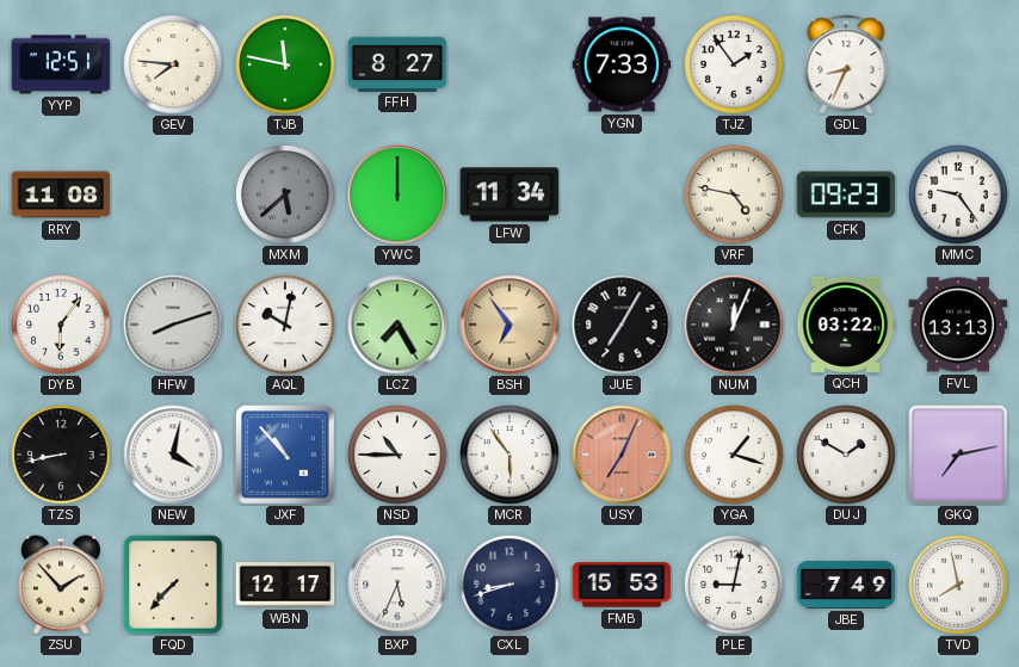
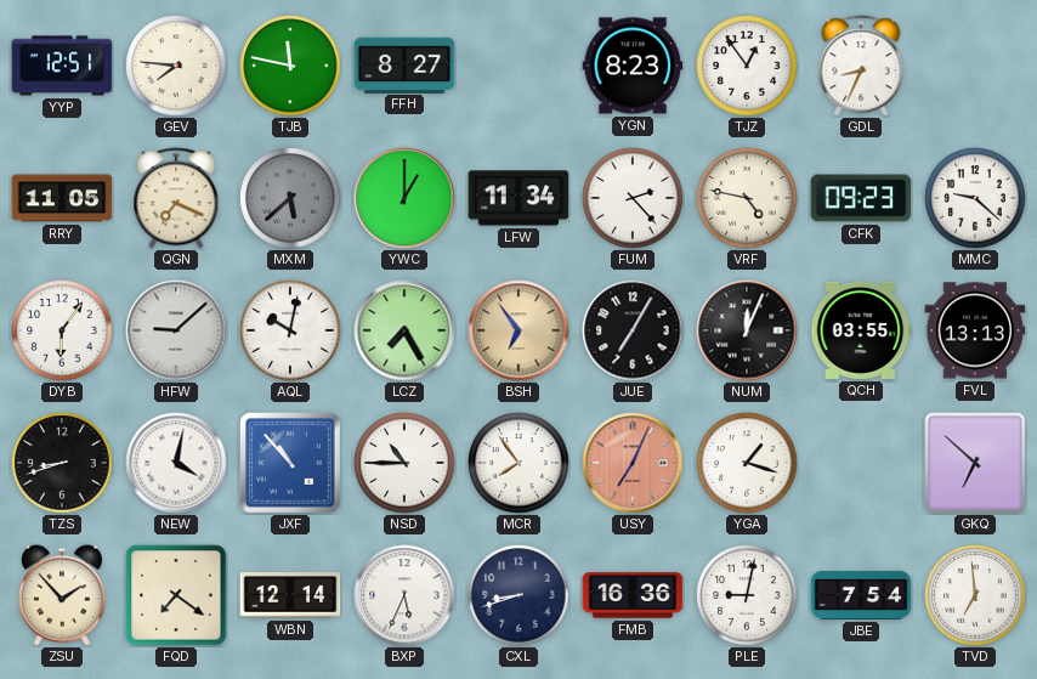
YGN: 7:33 -> 8:23
TJZ: 1:54 -> 12:54
RRY: 11:08 -> 11:05
QGN: none -> 7:19
YWC: 12:00 -> 1:00
FUM: none -> 2:23
MMC: 9:24 -> 9:22
HFW: 8:12 -> 9:08
QCH: 03:22 -> 03:55
TZS: 8:43 -> 8:42
MCR: 5:54 -> 7:54
DUJ: 1:50 -> none
GKQ: 7:13 -> 6:52
FQD: 7:37 -> 7:21
WBN: 12:17 -> 12:14
FMB: 15:53 -> 16:36
JBE: 7:49 -> 7:54
TVD: 7:58 -> 6:59
